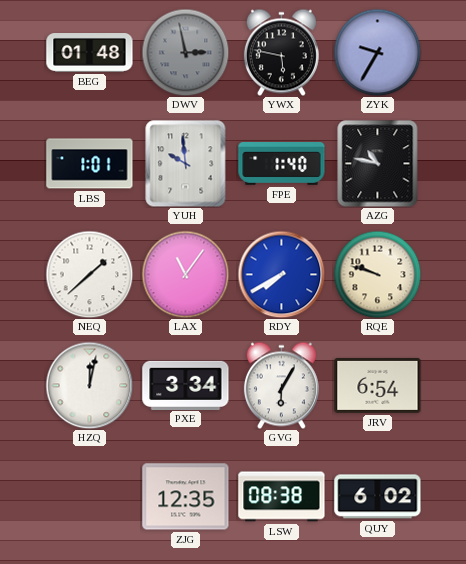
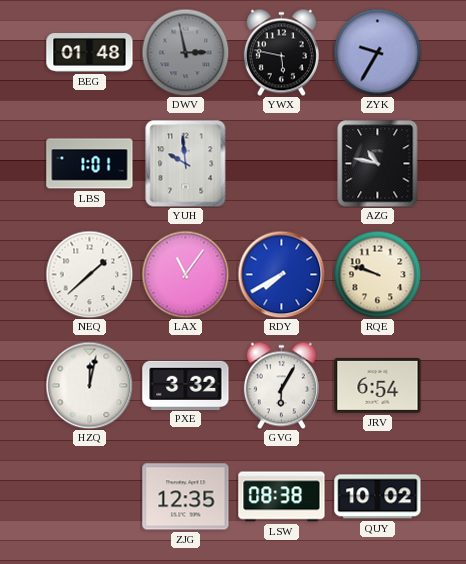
FPE: 1:40 -> none
PXE: 3:34 -> 3:32
QUY: 6:02 -> 10:02
